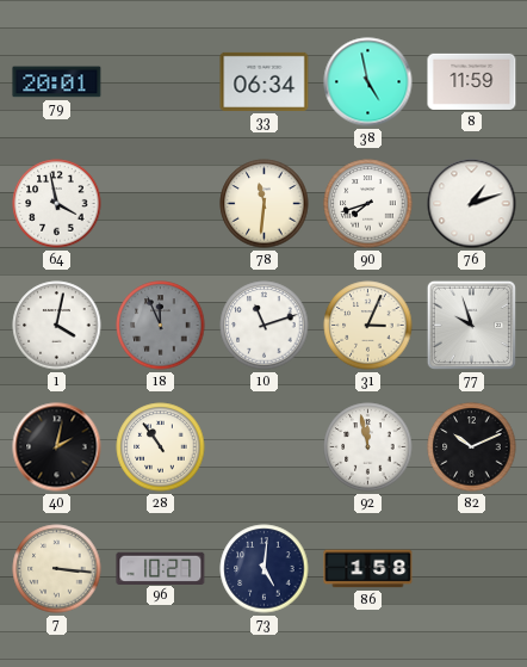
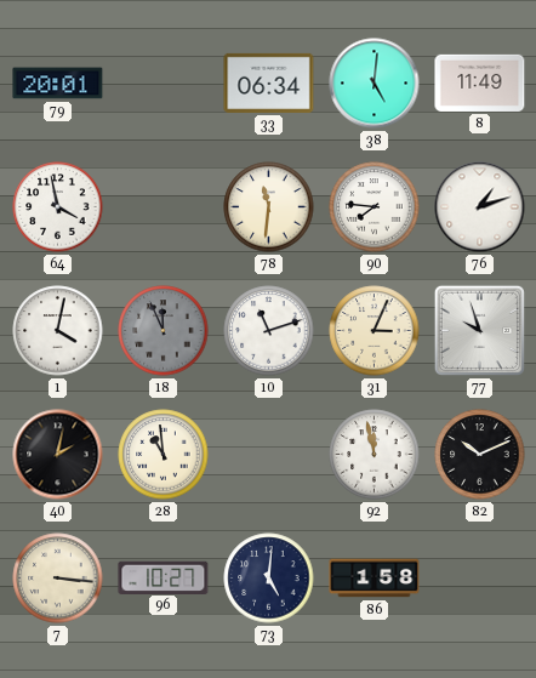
38: 4:58 -> 5:01
8: 11:59 -> 11:49
90: 7:42 -> 7:46
28: 10:54 -> 10:59
